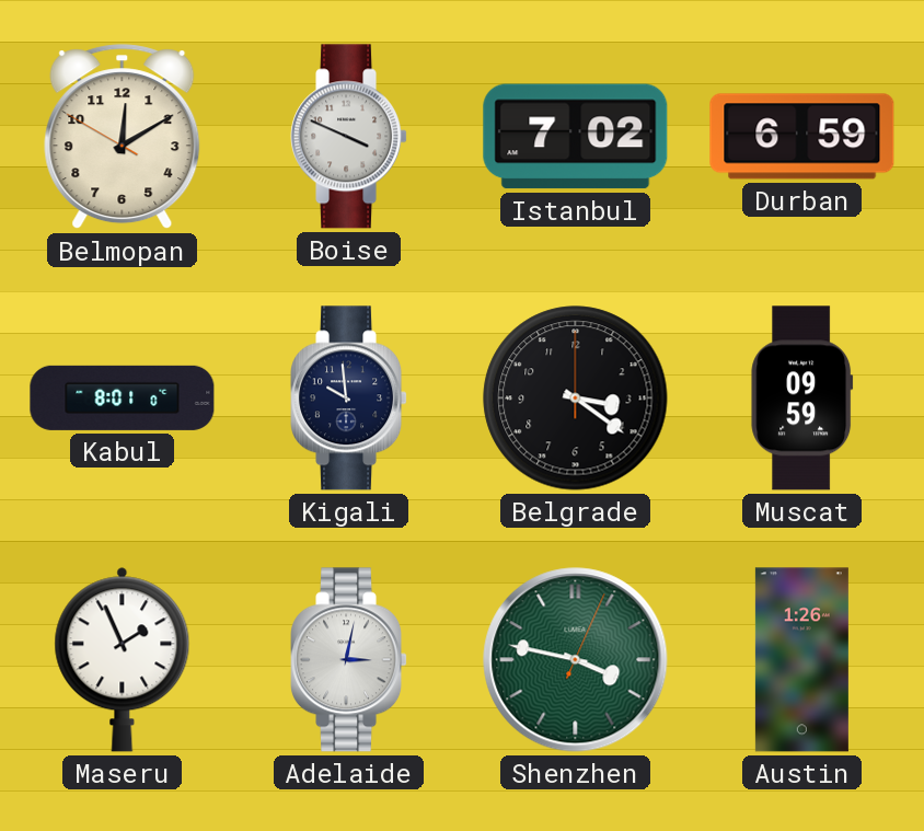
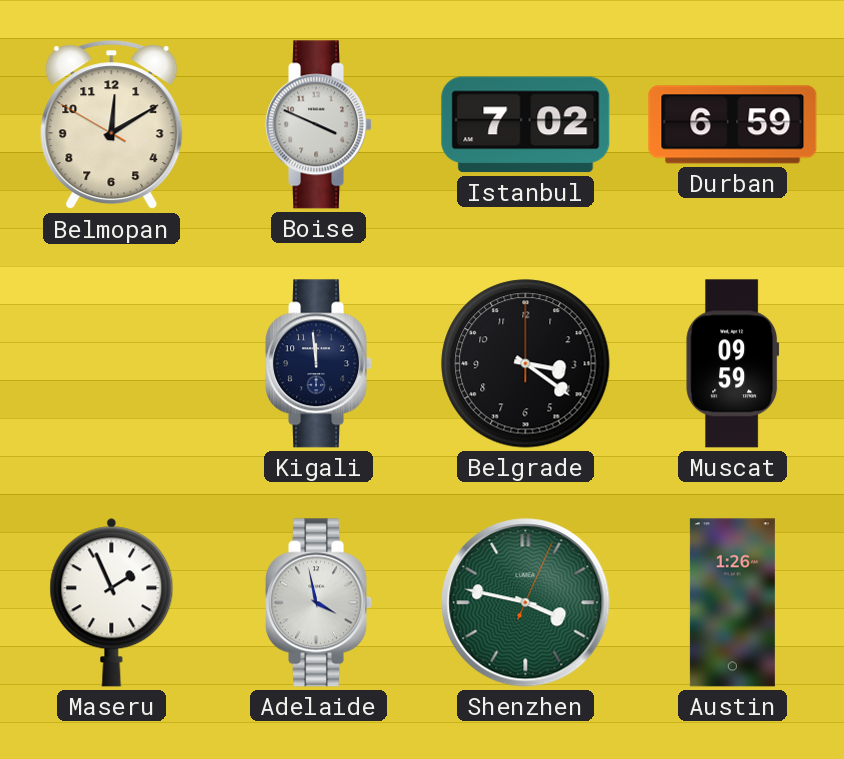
Kabul: 8:01 -> none
Kigali: 9:59 -> 11:59
Adelaide: 3:02 -> 3:58
